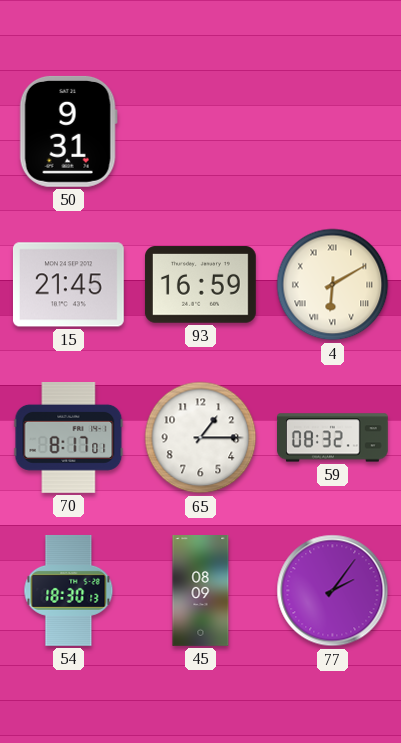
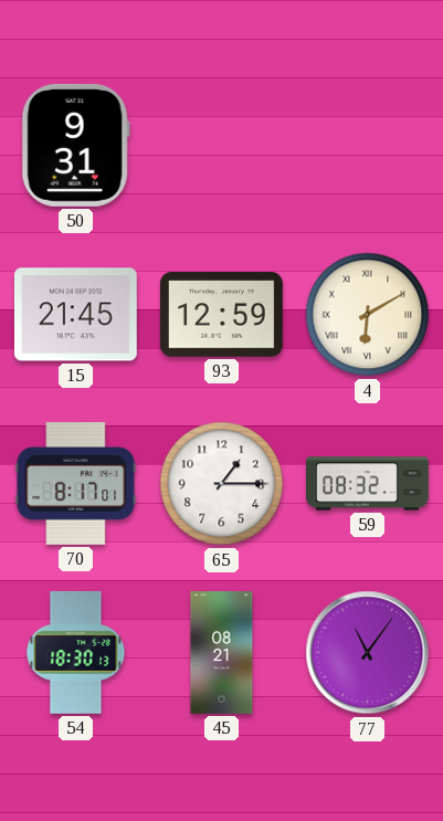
93: 16:59 -> 12:59
45: 08:09 -> 08:21
77: 2:06 -> 11:06
